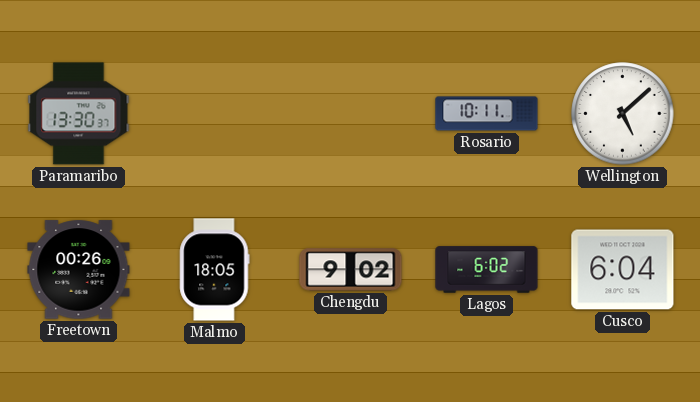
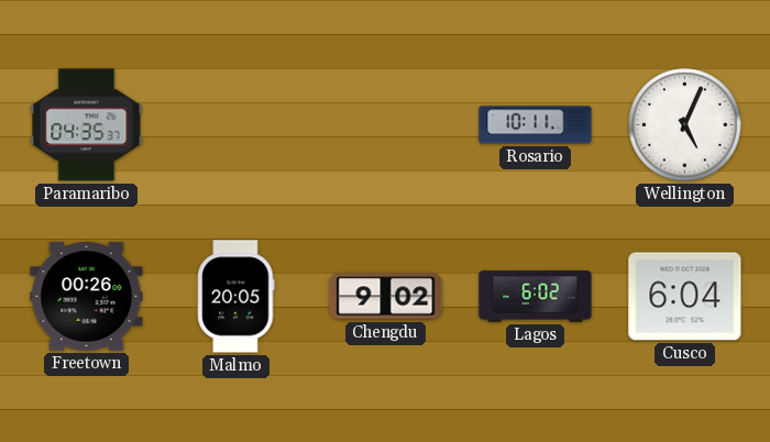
Paramaribo: 13:30 -> 04:35
Wellington: 5:08 -> 5:04
Malmo: 18:05 -> 20:05
